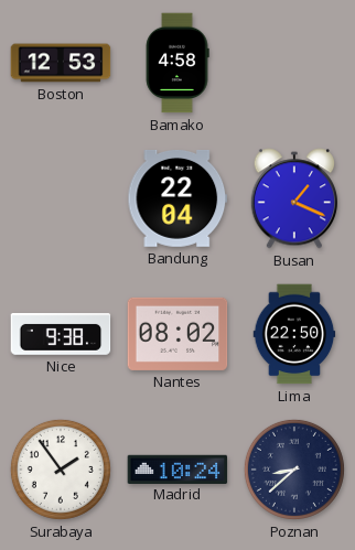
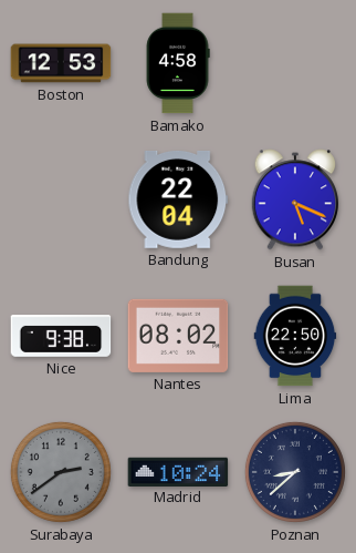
Busan: 1:19 -> 5:19
Surabaya: 1:54 -> 2:39
Surabaya dial: white -> grey
